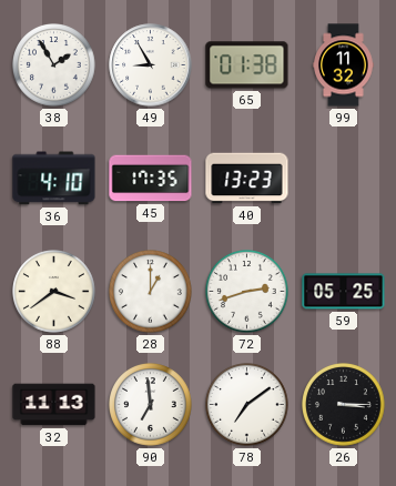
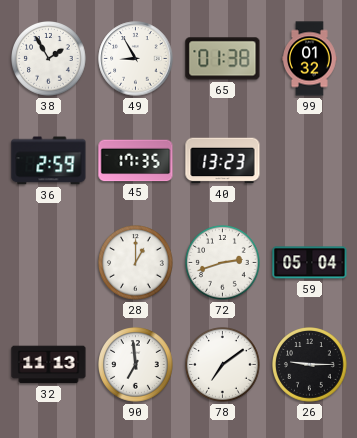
99: 11:32 -> 01:32
36: 4:10 -> 2:59
88: 3:39 -> none
59: 05:25 -> 05:04
26: 3:15 -> 9:15
